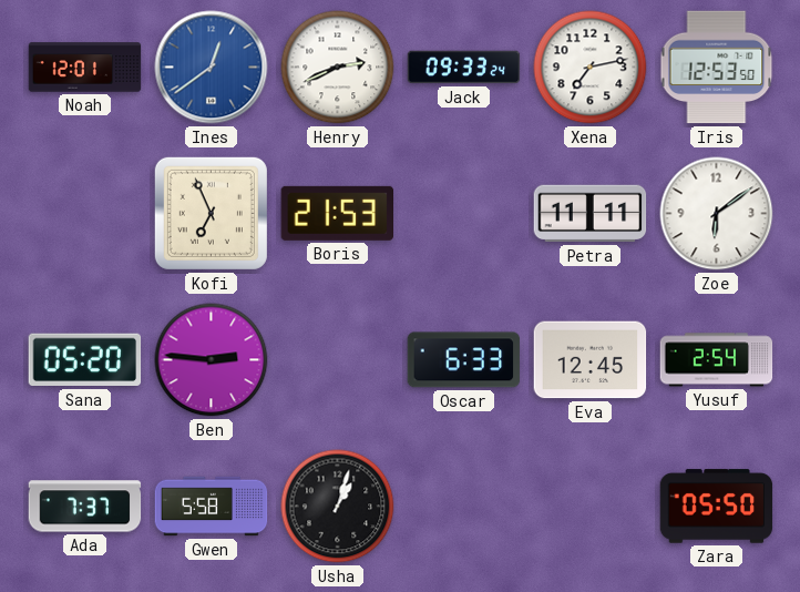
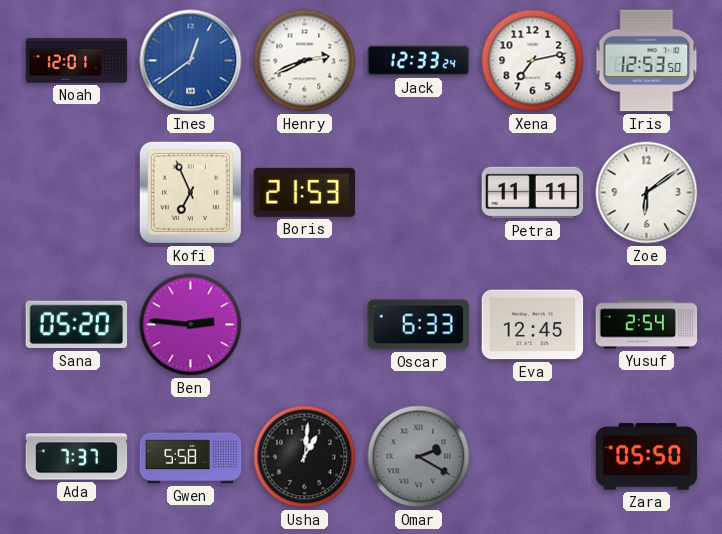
Jack: 09:33 -> 12:33
Usha: 1:03 -> 1:01
Omar: none -> 2:20
